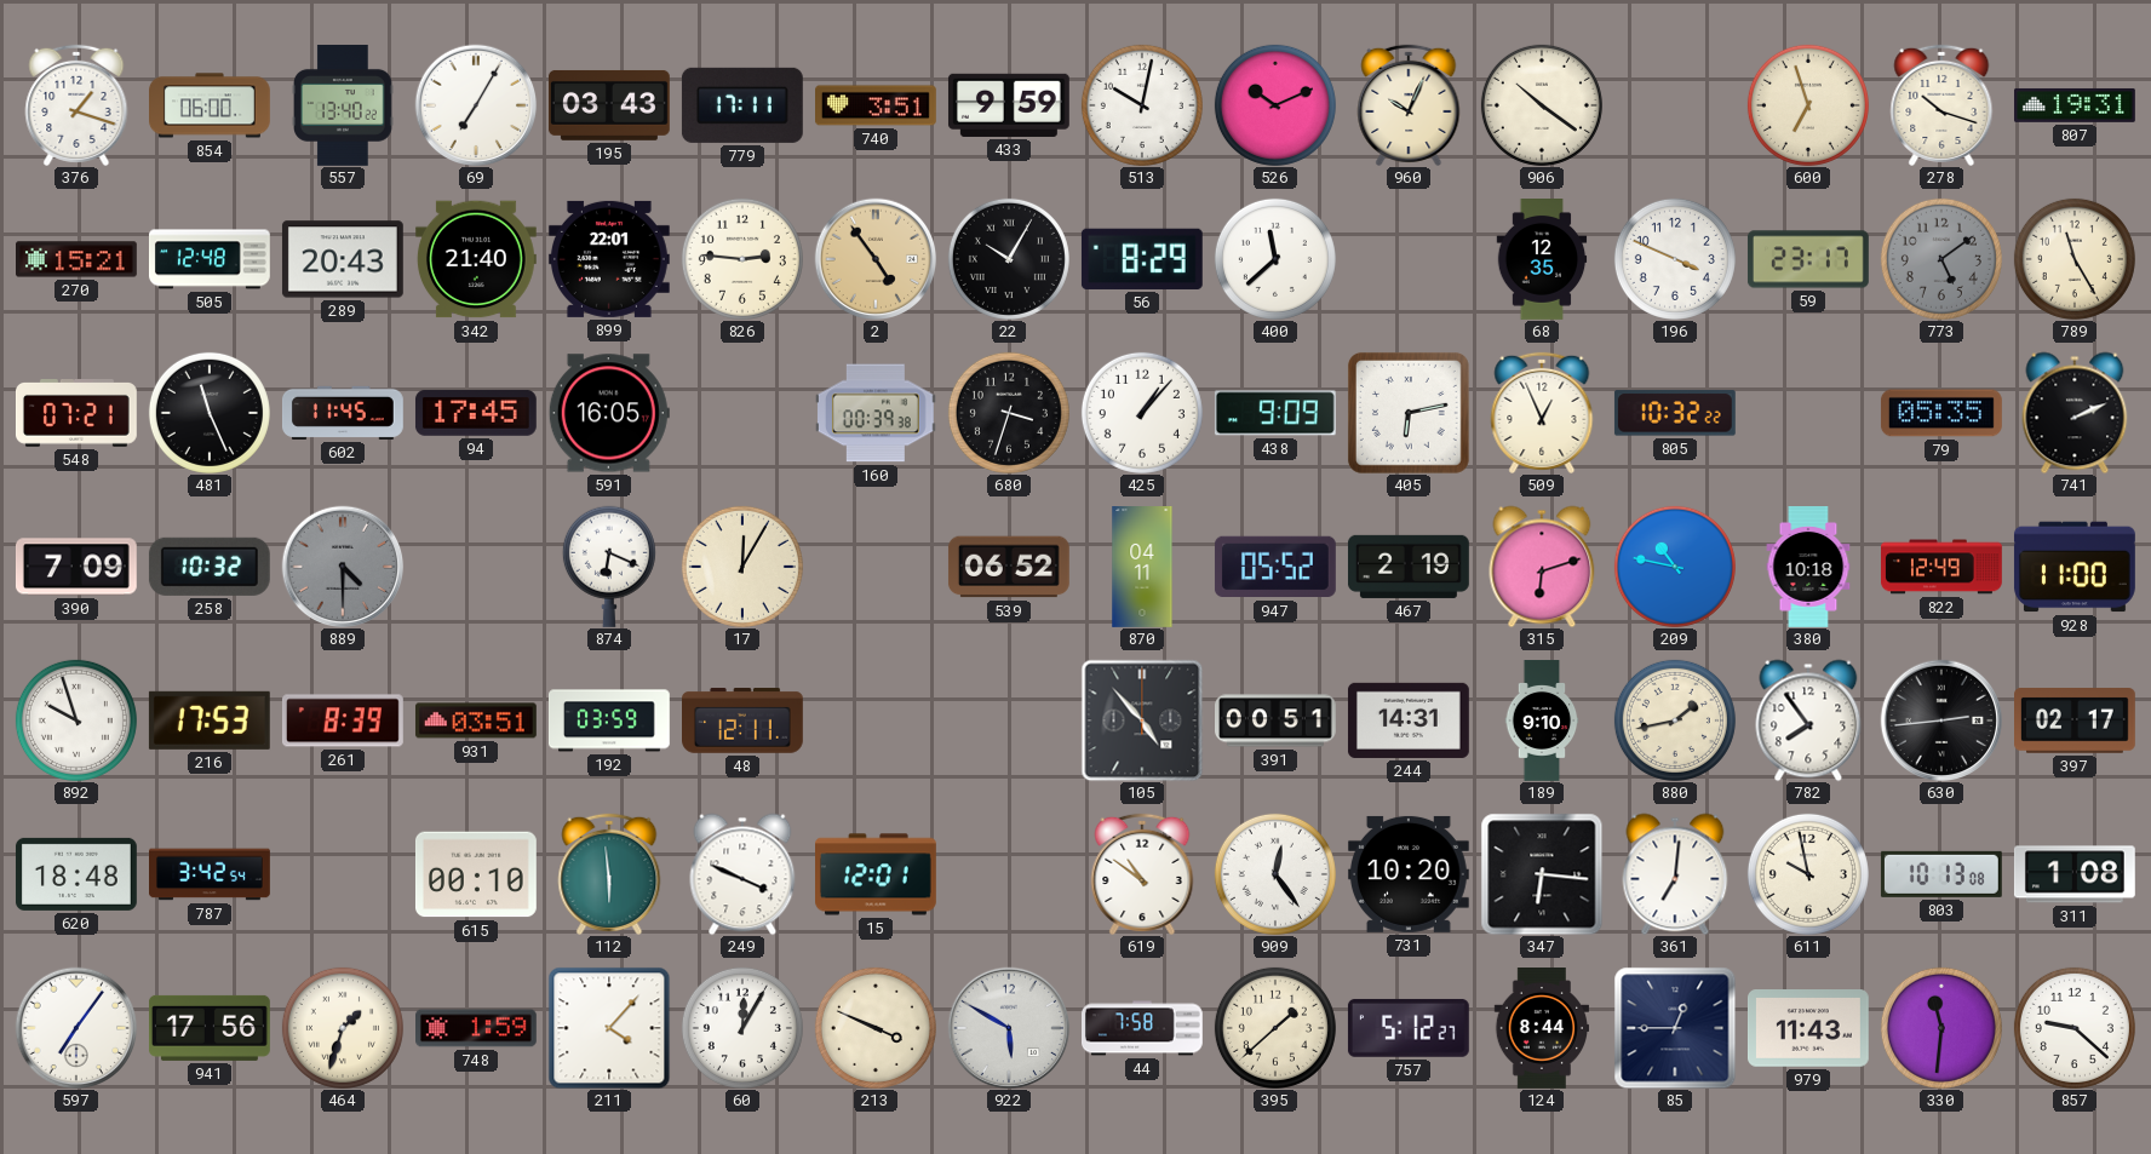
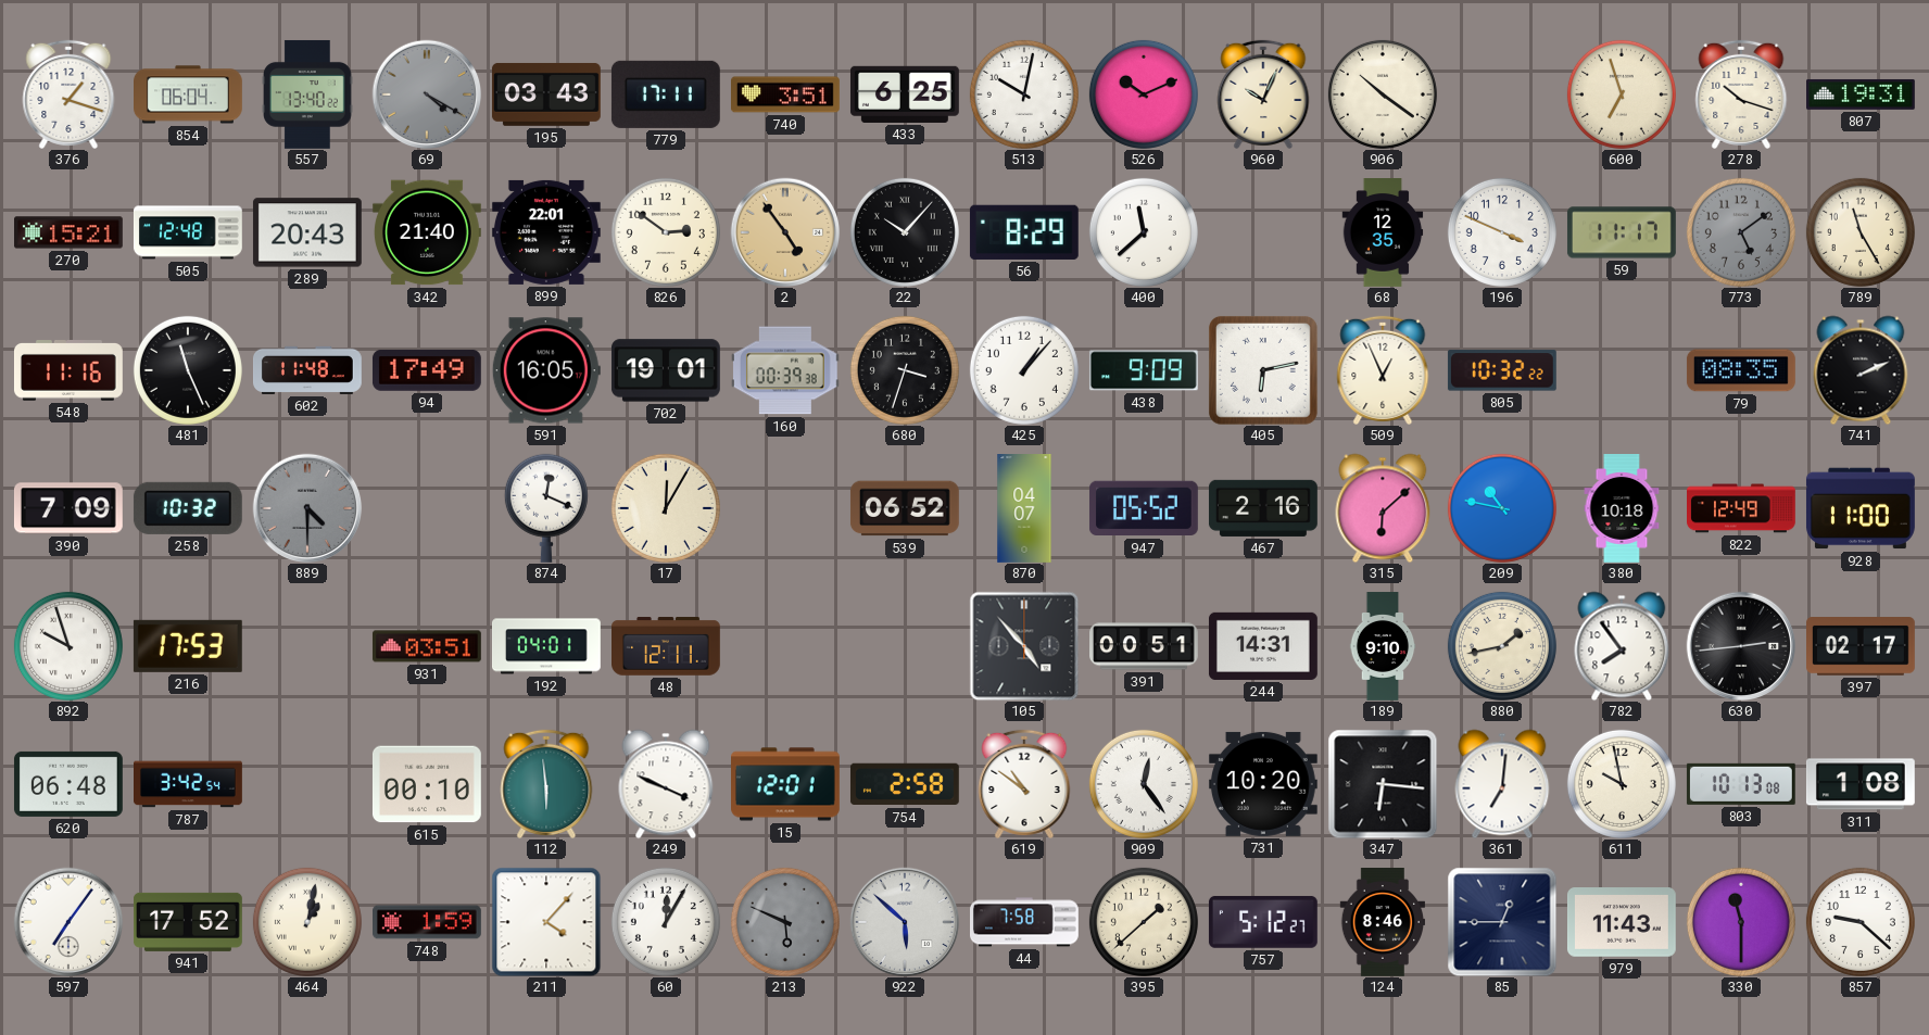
854: 06:00 -> 06:04
69: 7:05 -> 4:20
69 dial: white -> grey
433: 9:59 -> 6:25
826: 2:46 -> 2:51
22: 10:05 -> 10:07
59: 23:17 -> 11:17
548: 07:21 -> 11:16
602: 11:45 -> 11:48
94: 17:45 -> 17:49
702: none -> 19:01
79: 05:35 -> 08:35
874: 6:19 -> 12:19
870: 04:11 -> 04:07
467: 2:19 -> 2:16
315: 6:12 -> 6:08
261: 8:39 -> none
192: 03:59 -> 04:01
620: 18:48 -> 06:48
754: none -> 2:58
941: 17:56 -> 17:52
464: 1:33 -> 1:02
213: 3:49 -> 5:49
213 dial: cream -> grey
922: 5:50 -> 5:52
124: 8:44 -> 8:46
330: 11:31 -> 11:30
